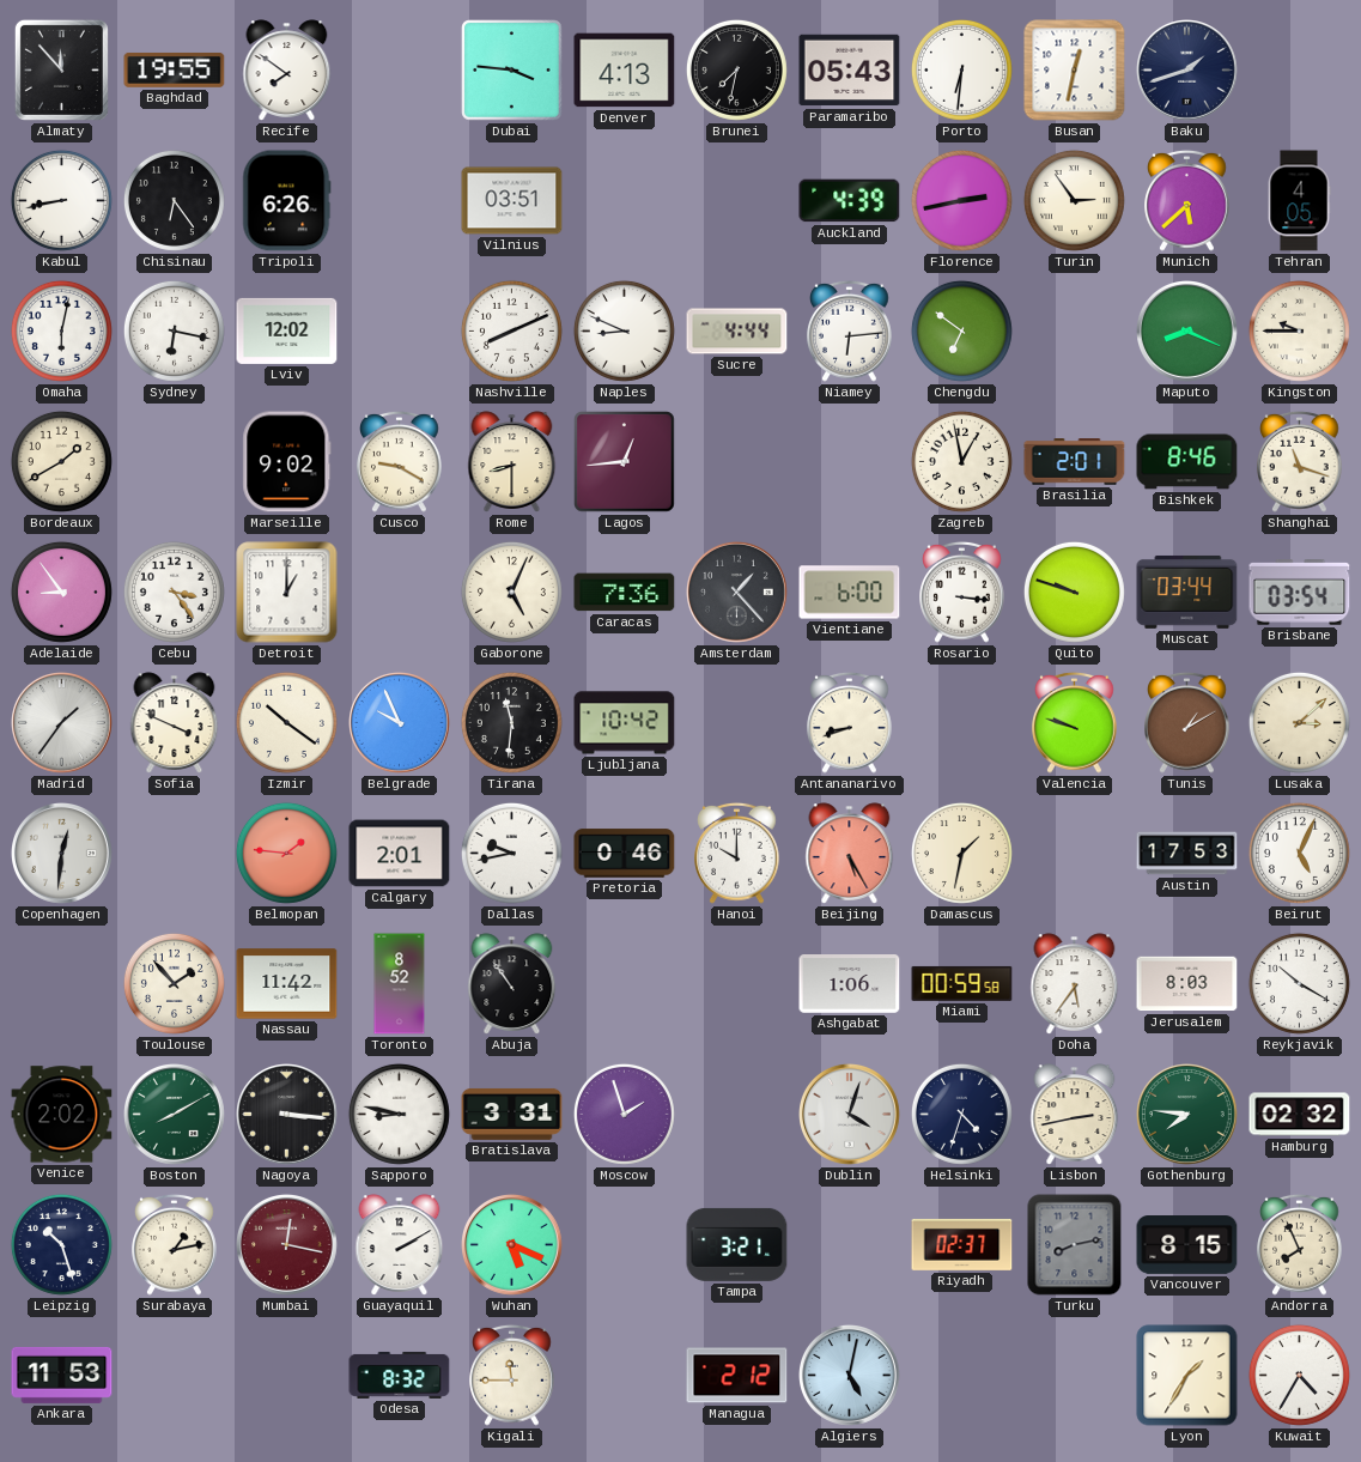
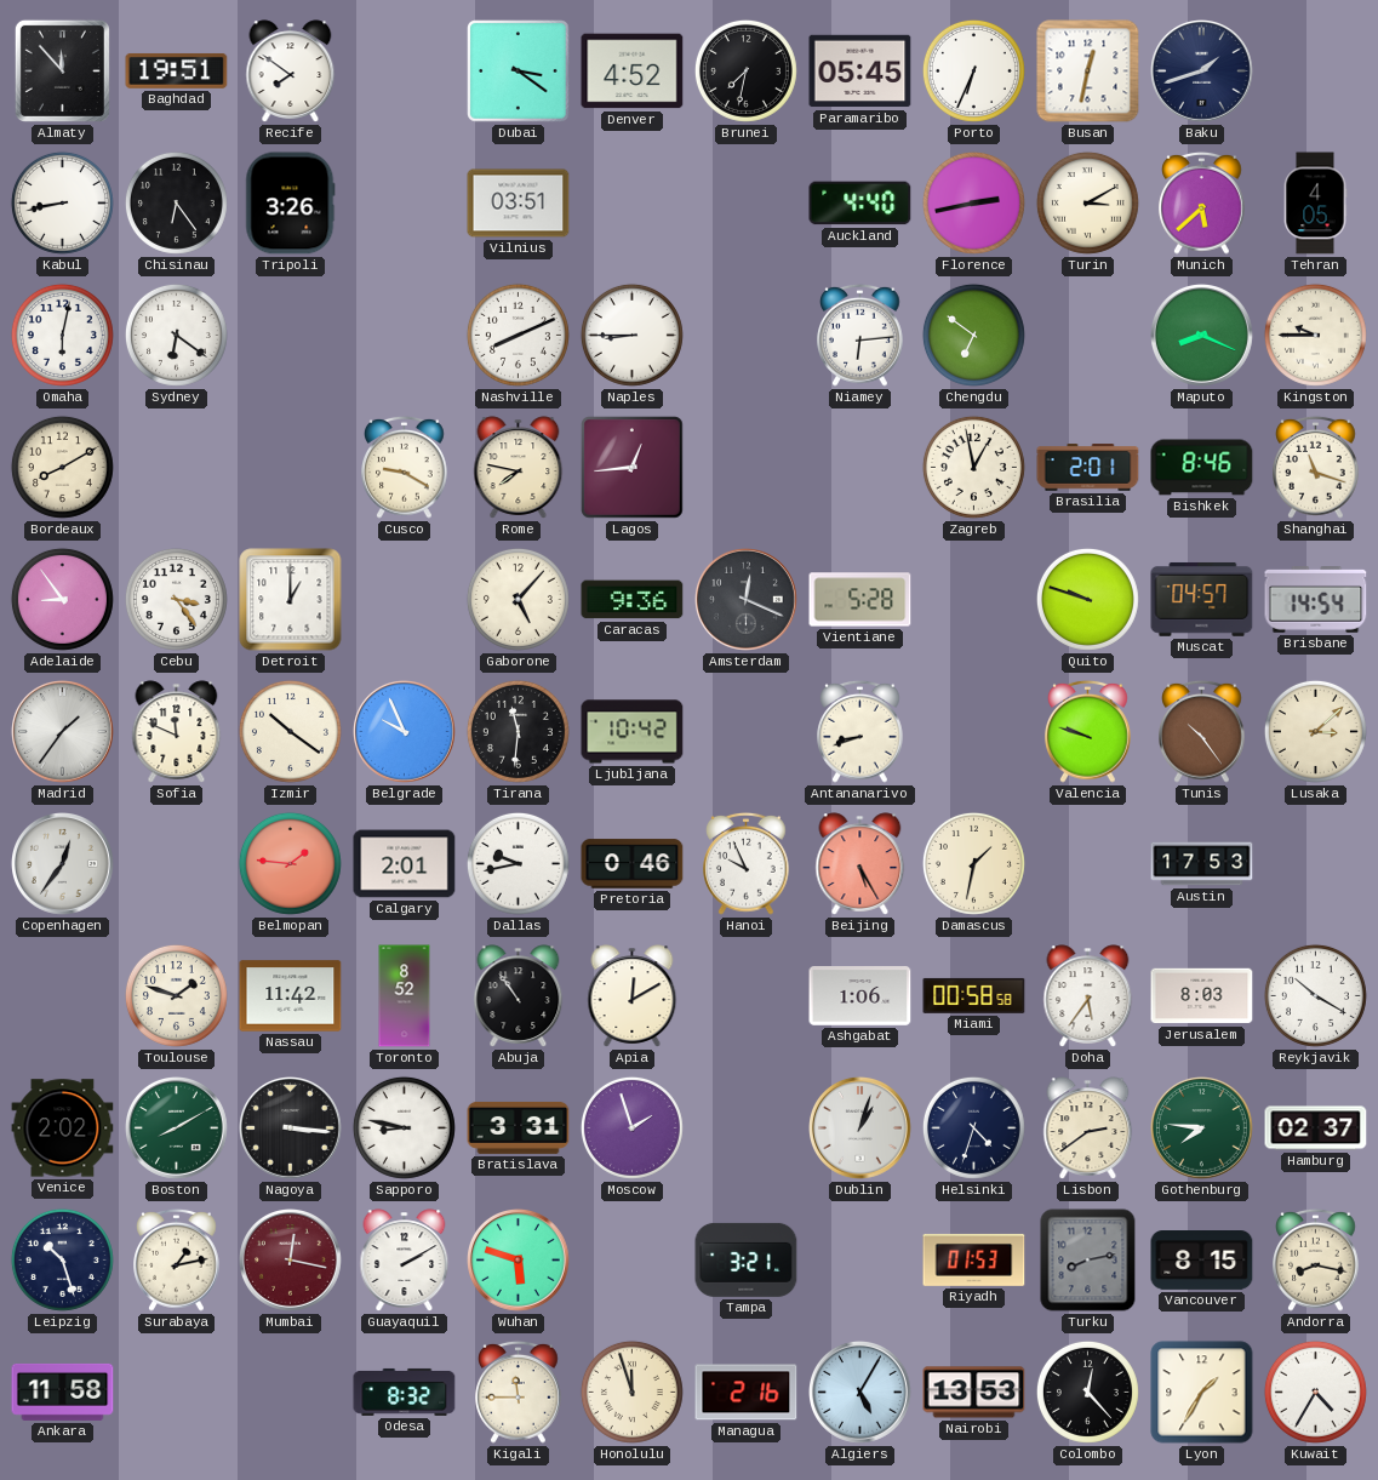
Baghdad: 19:55 -> 19:51
Dubai: 3:46 -> 3:21
Denver: 4:13 -> 4:52
Paramaribo: 05:43 -> 05:45
Porto: 6:31 -> 6:34
Tripoli: 6:26 -> 3:26
Auckland: 4:39 -> 4:40
Turin: 2:54 -> 3:10
Sydney: 6:17 -> 6:21
Lviv: 12:02 -> none
Naples: 8:49 -> 8:45
Sucre: 4:44 -> none
Bordeaux: 1:40 -> 8:10
Marseille: 9:02 -> none
Rome: 8:30 -> 7:47
Gaborone: 5:04 -> 5:07
Caracas: 7:36 -> 9:36
Amsterdam: 1:23 -> 12:19
Vientiane: 6:00 -> 5:28
Rosario: 3:16 -> none
Muscat: 03:44 -> 04:57
Brisbane: 03:54 -> 14:54
Sofia: 3:49 -> 11:49
Tunis: 1:10 -> 10:24
Copenhagen: 12:31 -> 12:36
Hanoi: 10:00 -> 9:56
Beirut: 5:04 -> none
Toulouse: 1:53 -> 1:48
Apia: none -> 12:10
Miami: 00:59 -> 00:58
Dublin: 4:03 -> 1:03
Lisbon: 2:43 -> 2:39
Hamburg: 02:32 -> 02:37
Wuhan: 5:19 -> 5:48
Riyadh: 02:37 -> 01:53
Andorra: 7:56 -> 8:17
Ankara: 11:53 -> 11:58
Honolulu: none -> 11:57
Managua: 2:12 -> 2:16
Algiers: 5:02 -> 5:05
Nairobi: none -> 13:53
Colombo: none -> 12:23
